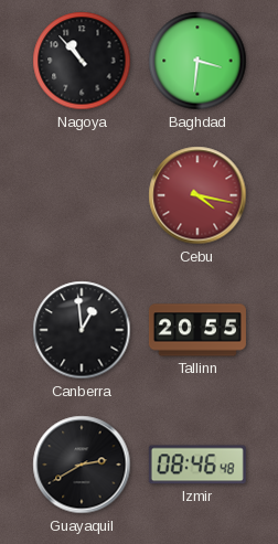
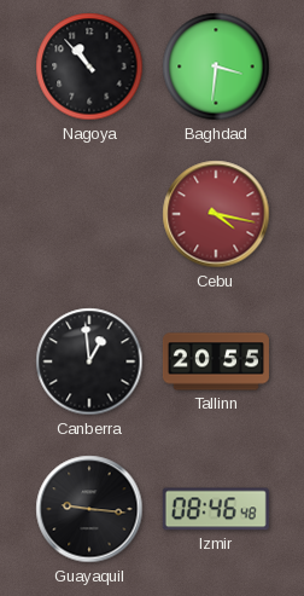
Guayaquil: 2:40 -> 9:16
